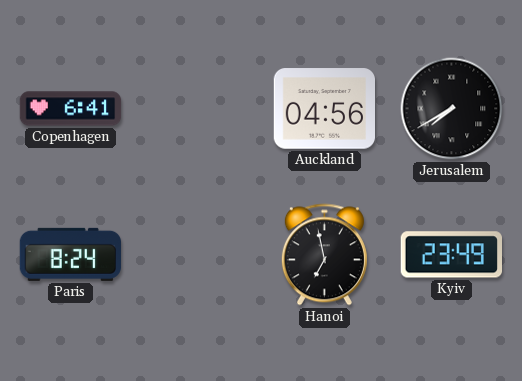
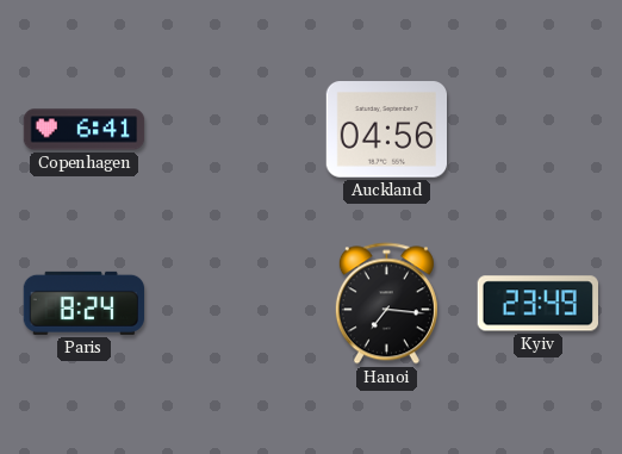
Jerusalem: 7:40 -> none
Hanoi: 6:58 -> 7:16
